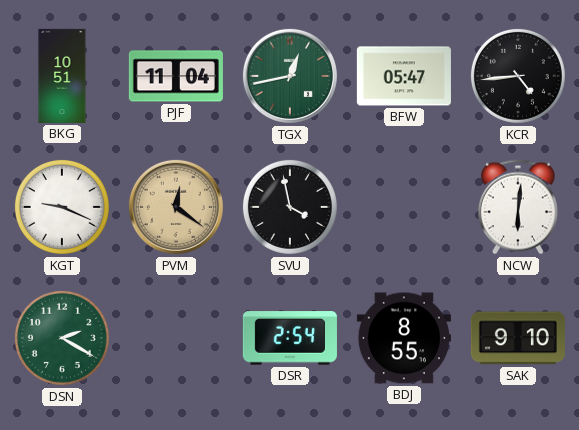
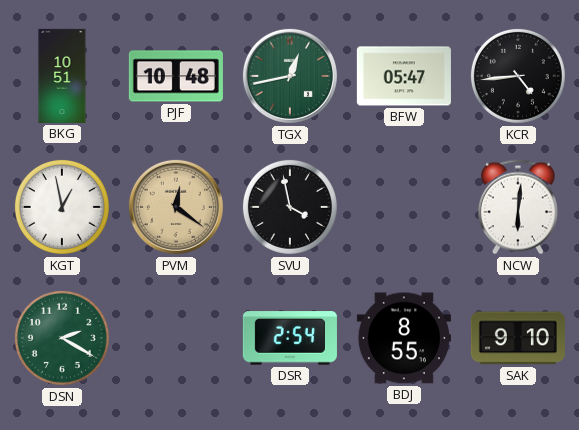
PJF: 11:04 -> 10:48
KGT: 9:19 -> 12:58
